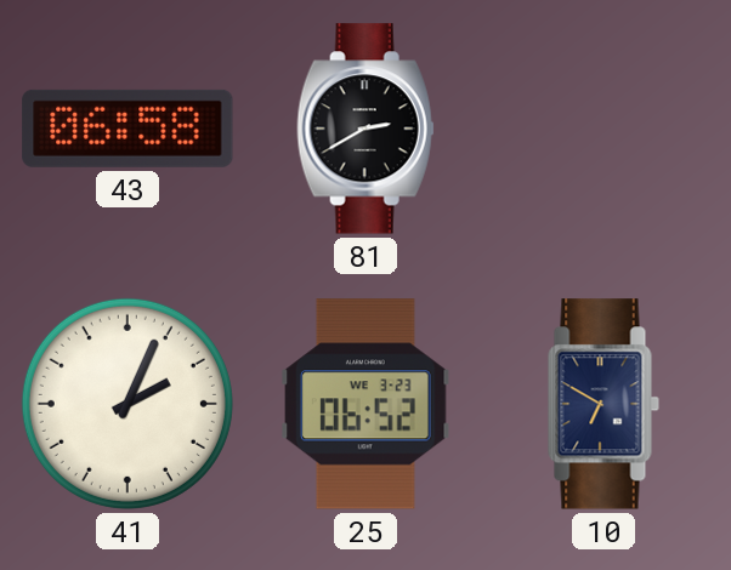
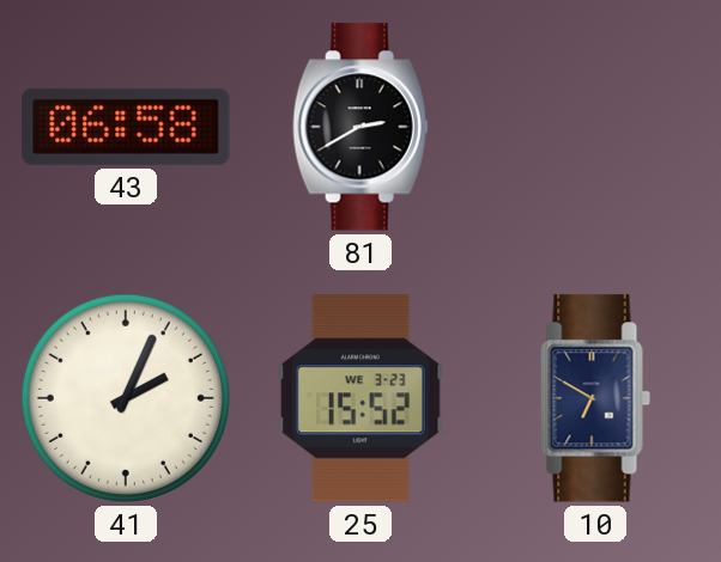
25: 06:52 -> 15:52
